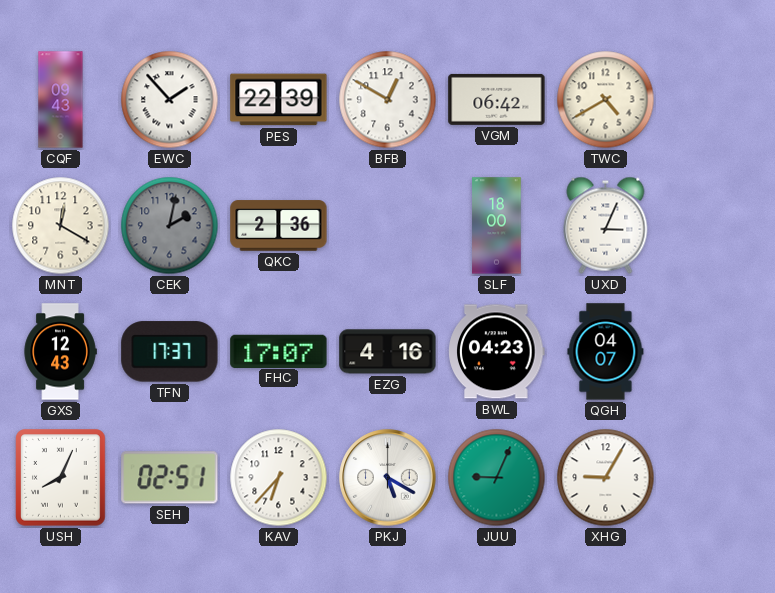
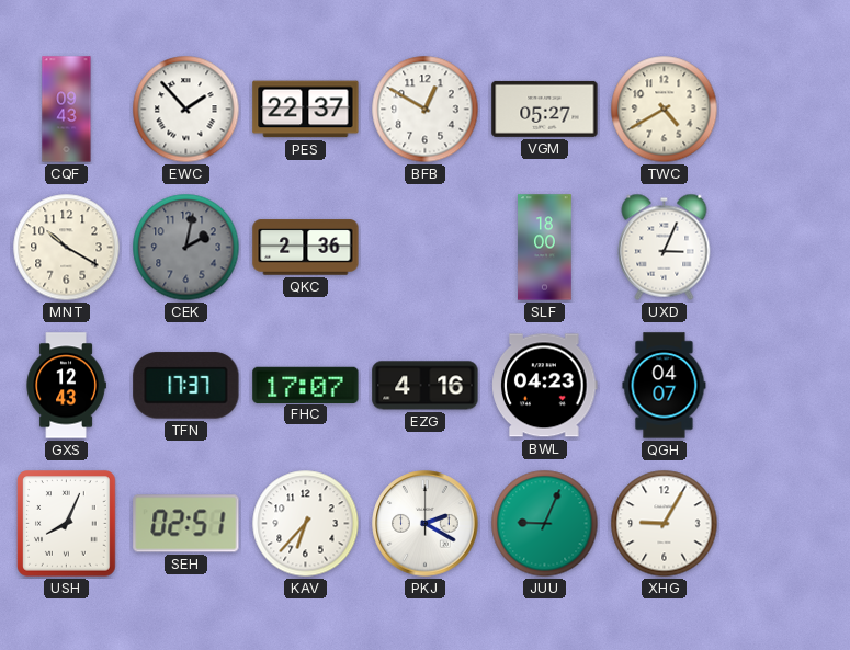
PES: 22:39 -> 22:37
VGM: 06:42 -> 05:27
MNT: 12:20 -> 10:20
PKJ: 5:20 -> 2:20
